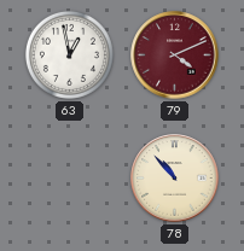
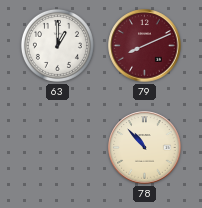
63: 12:58 -> 1:00
79: 4:11 -> 8:11
